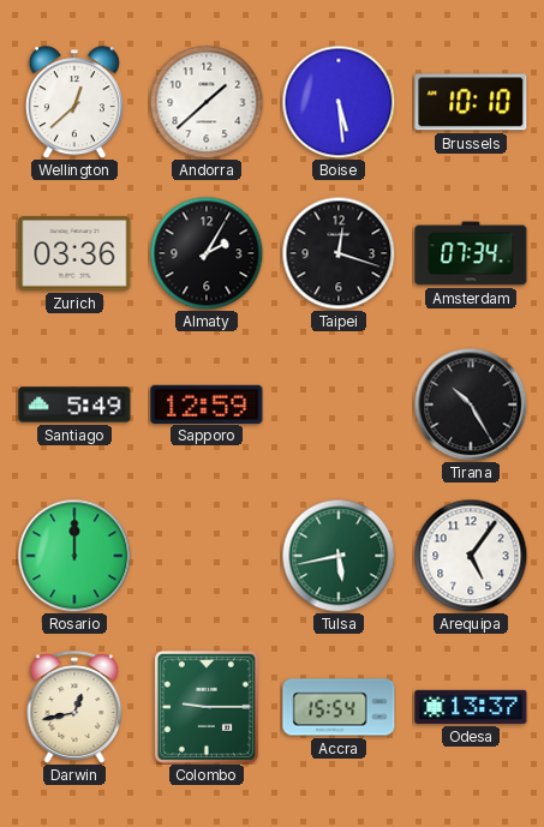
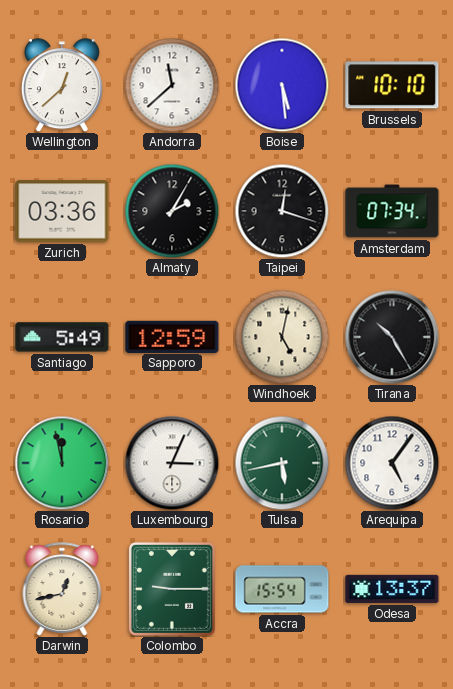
Andorra: 1:38 -> 11:38
Windhoek: none -> 5:02
Rosario: 12:00 -> 11:58
Luxembourg: none -> 3:04
